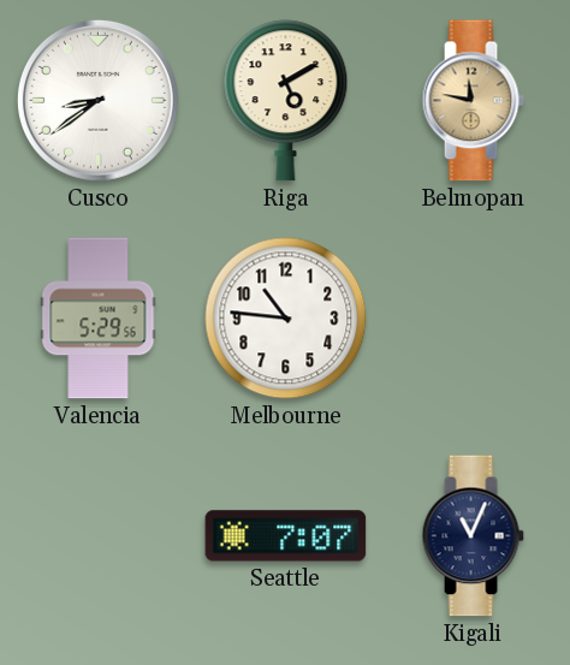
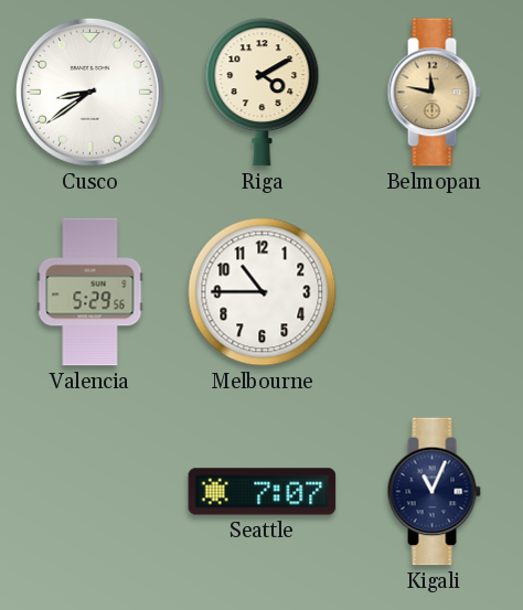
Riga: 5:10 -> 4:10
Melbourne: 10:46 -> 10:45
